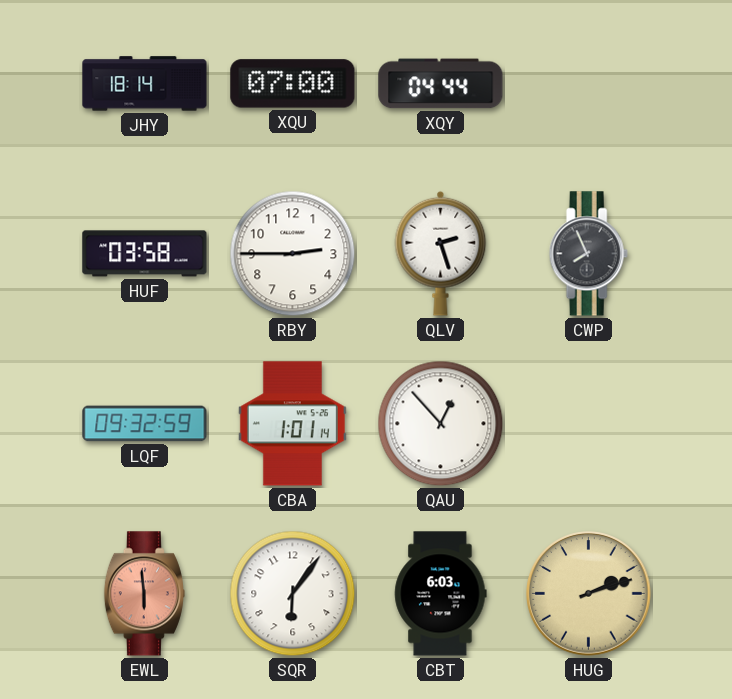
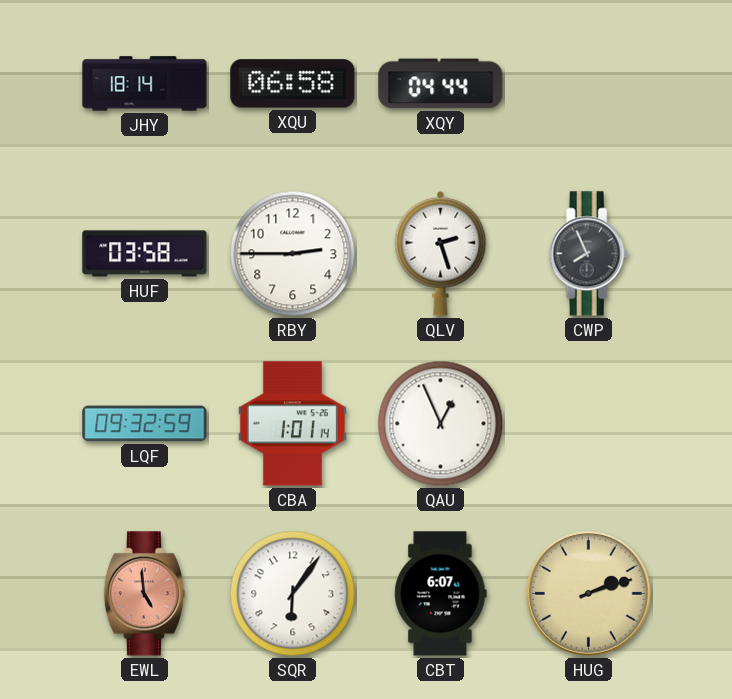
XQU: 07:00 -> 06:58
QAU: 12:53 -> 12:56
EWL: 5:59 -> 4:59
CBT: 6:03 -> 6:07
